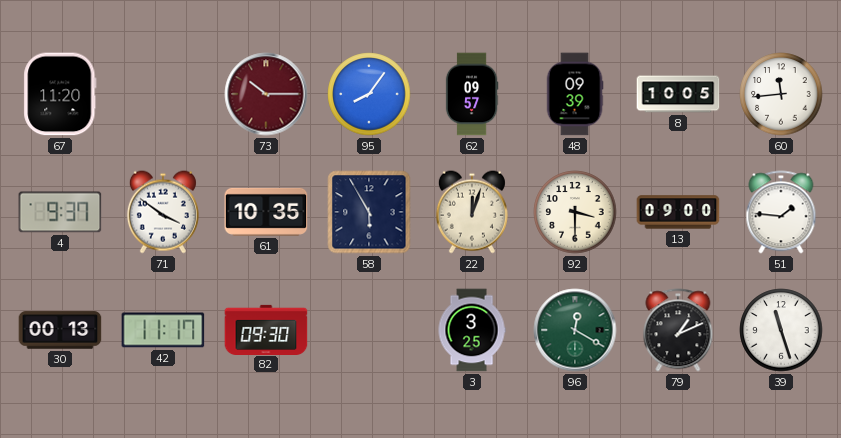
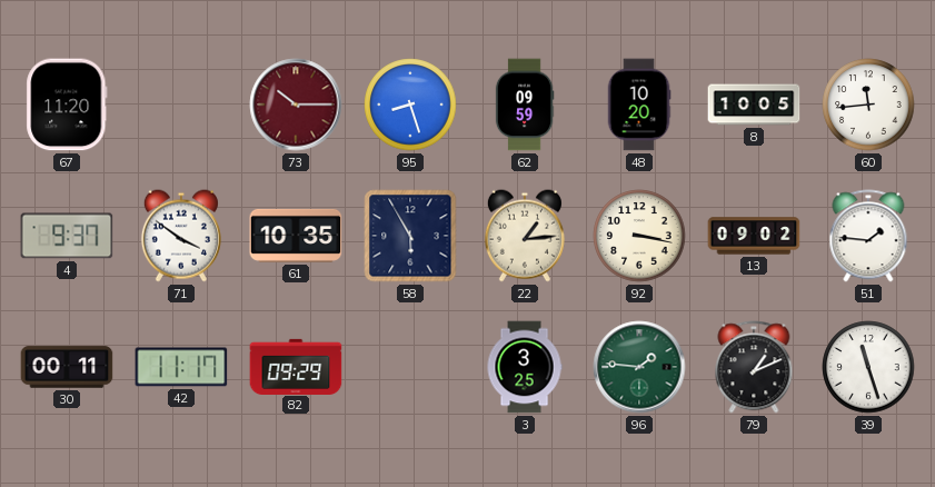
95: 8:06 -> 8:27
62: 09:57 -> 09:59
48: 09:39 -> 10:20
22: 12:03 -> 1:14
92: 3:30 -> 3:17
13: 09:00 -> 09:02
30: 00:13 -> 00:11
82: 09:30 -> 09:29
96: 12:20 -> 1:46
